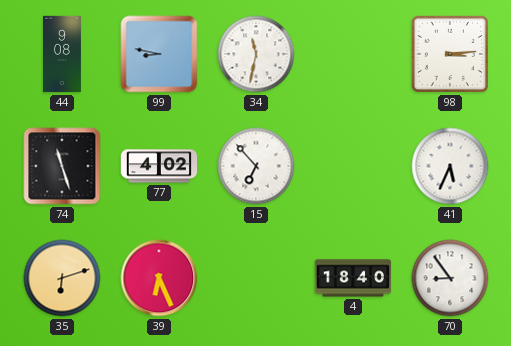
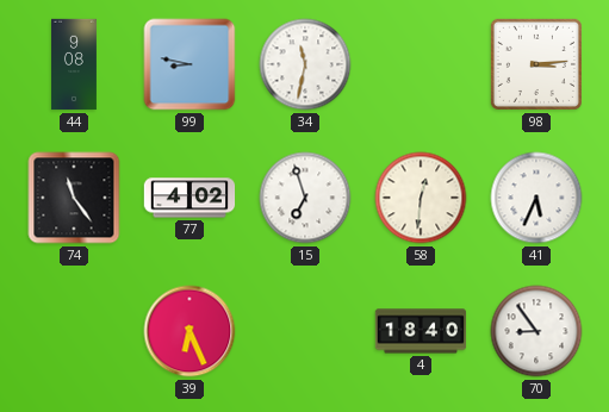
74: 11:27 -> 11:24
15: 6:53 -> 6:57
58: none -> 12:31
35: 6:12 -> none
